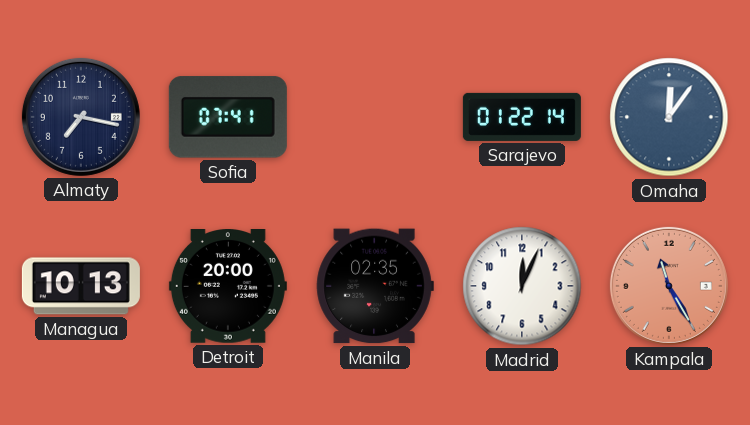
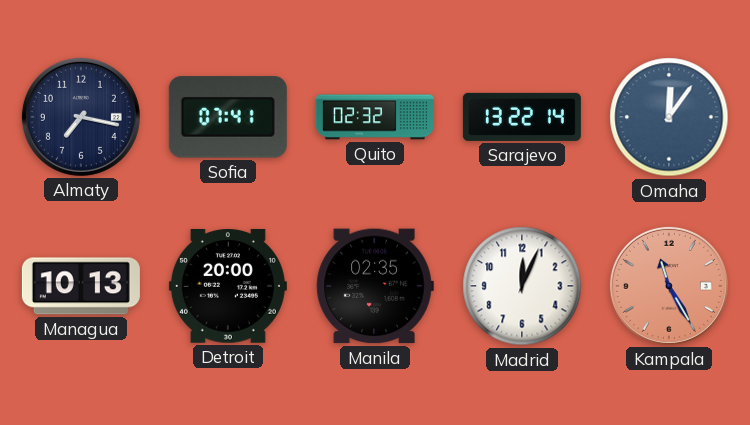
Quito: none -> 02:32
Sarajevo: 01:22 -> 13:22
